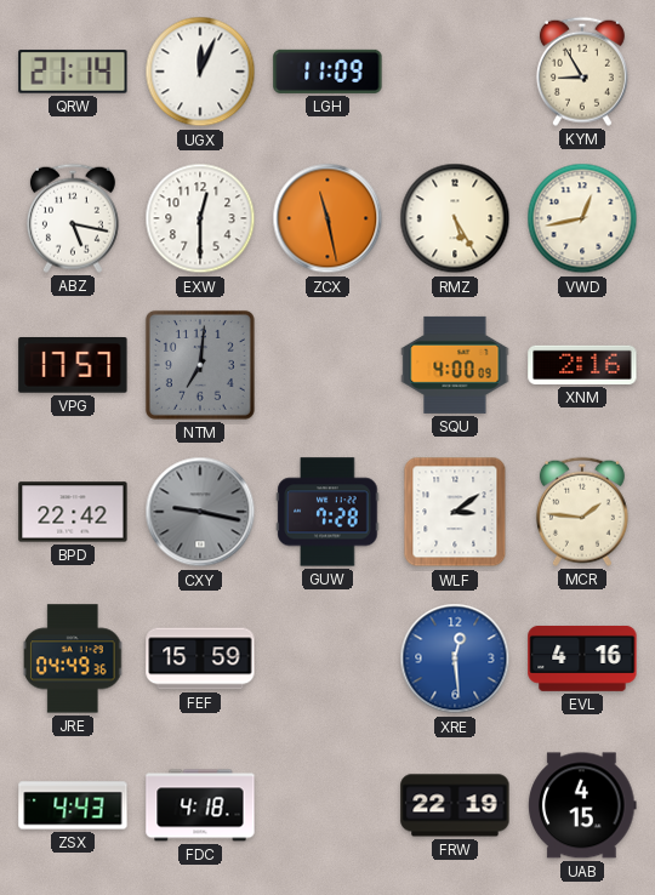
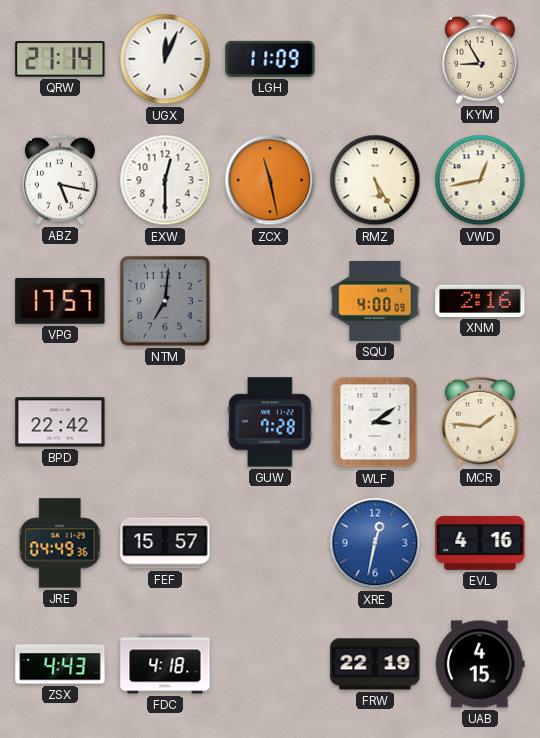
CXY: 9:17 -> none
FEF: 15:59 -> 15:57
XRE: 12:29 -> 12:32
